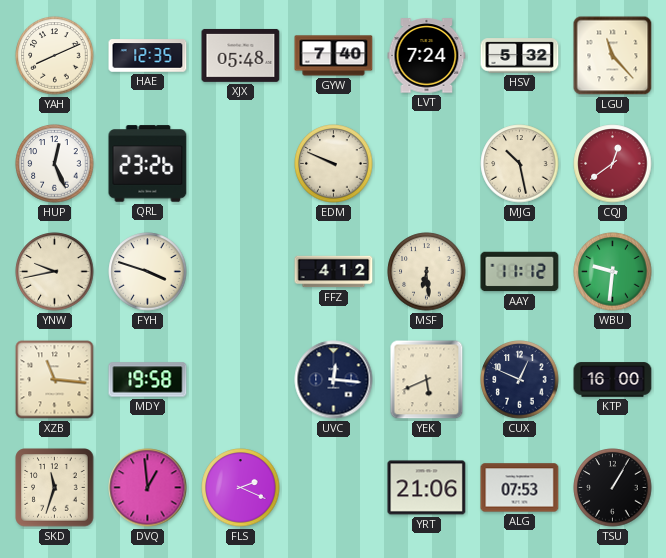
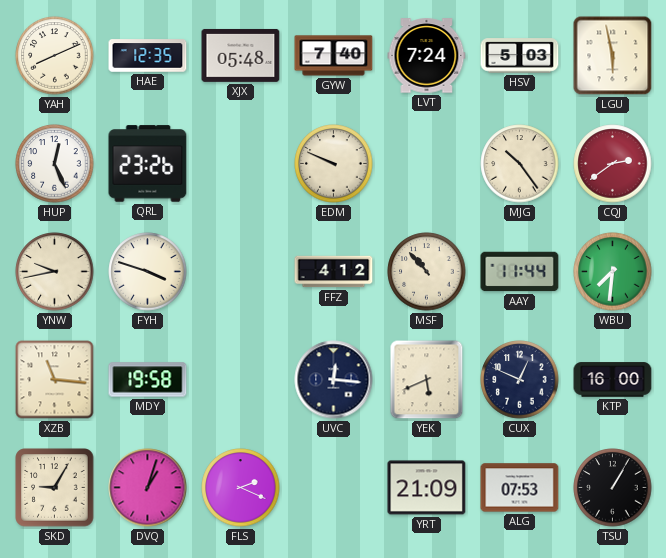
HSV: 5:32 -> 5:03
LGU: 11:23 -> 5:58
MJG: 10:28 -> 10:24
CQJ: 12:39 -> 2:39
MSF: 6:29 -> 10:53
AAY: 11:12 -> 11:44
WBU: 9:31 -> 7:31
SKD: 11:33 -> 9:05
DVQ: 12:59 -> 1:03
YRT: 21:06 -> 21:09
